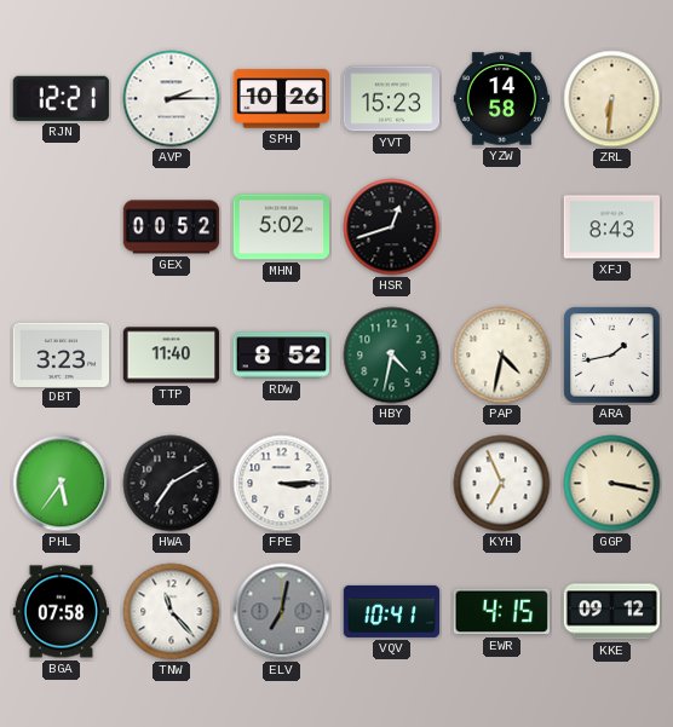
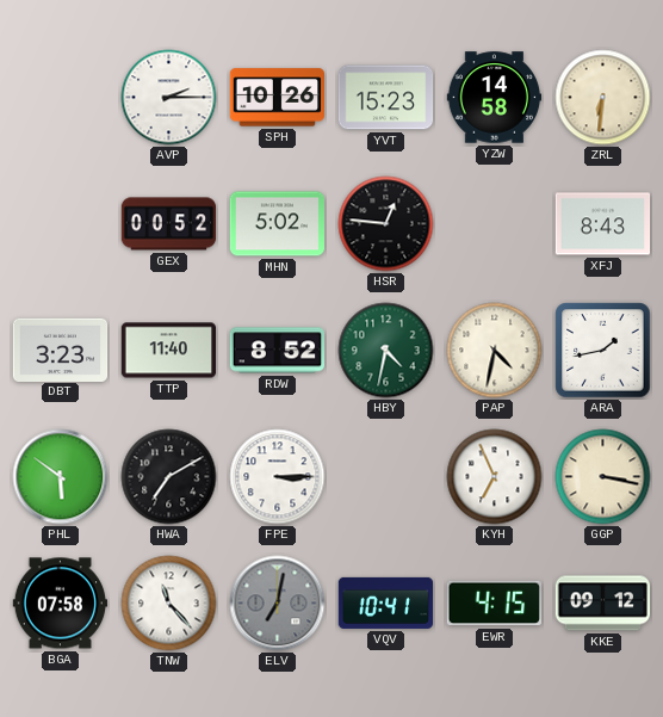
RJN: 12:21 -> none
HSR: 12:42 -> 12:46
PHL: 5:36 -> 5:51
